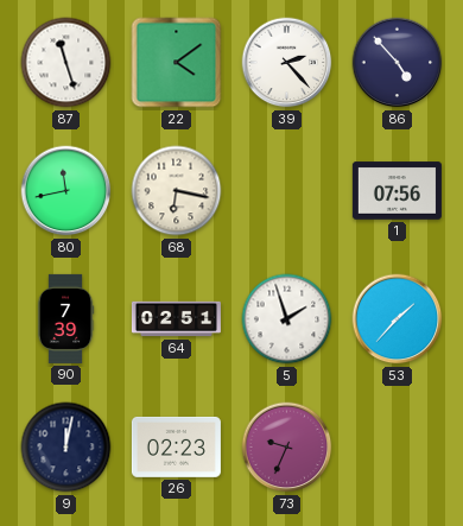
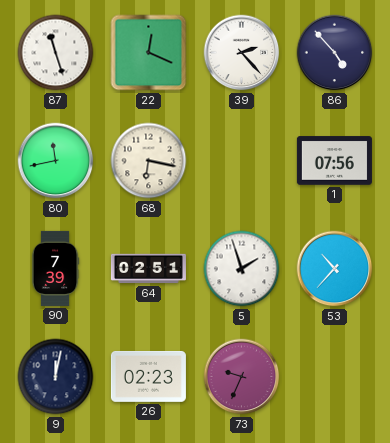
22: 4:09 -> 12:19
53: 1:37 -> 10:37
